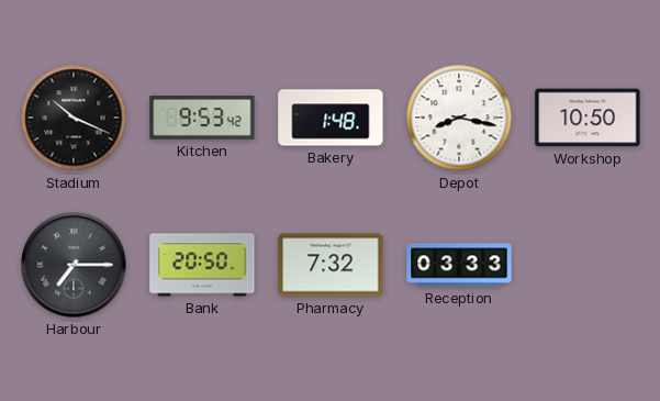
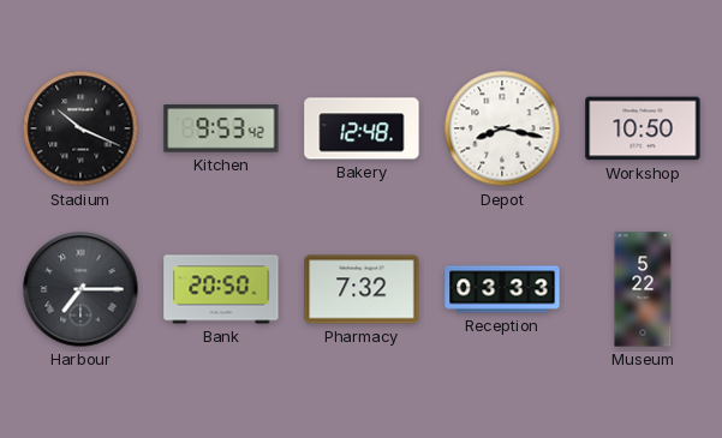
Bakery: 1:48 -> 12:48
Museum: none -> 5:22
